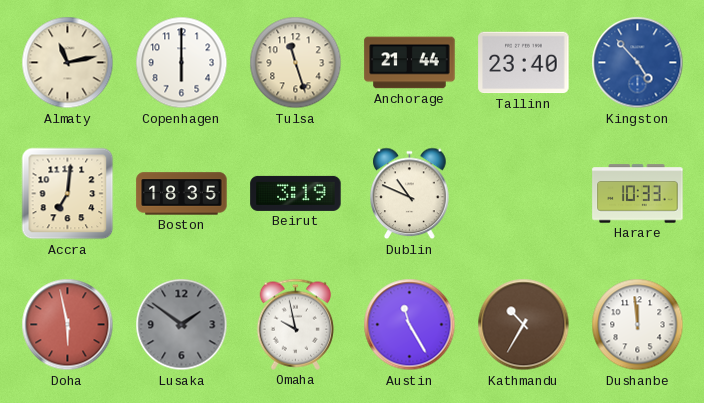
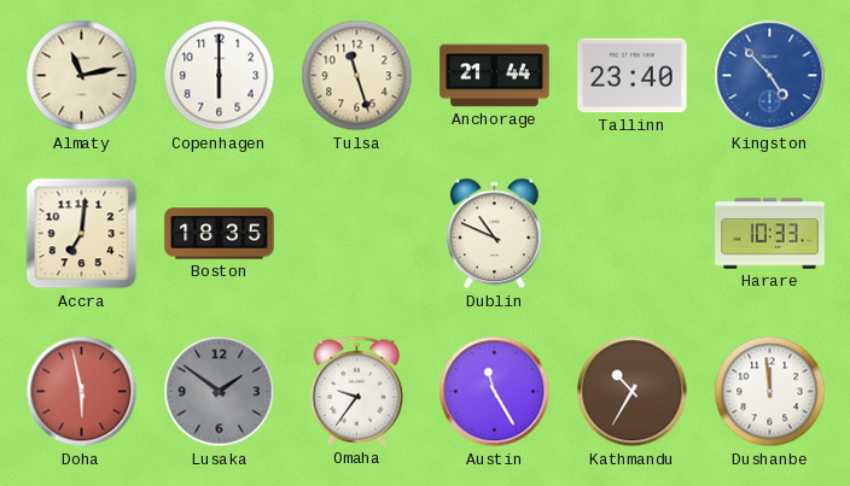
Beirut: 3:19 -> none
Omaha: 9:58 -> 9:36
